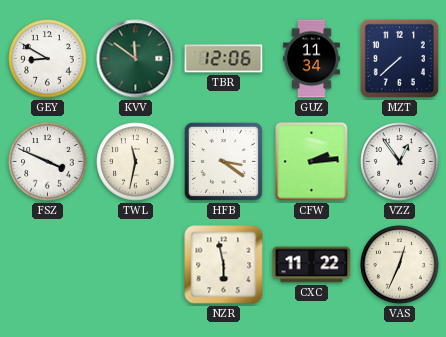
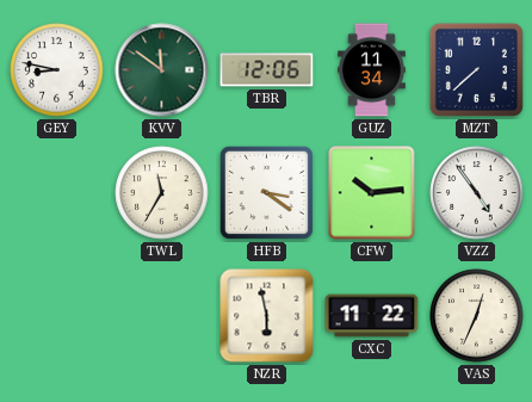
GEY: 8:50 -> 8:47
FSZ: 3:49 -> none
TWL: 11:32 -> 11:35
CFW: 2:14 -> 10:14
VZZ: 12:54 -> 4:54
